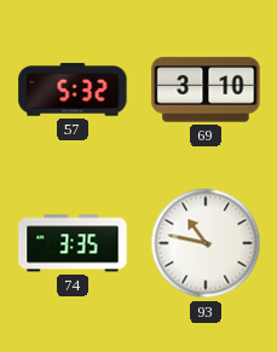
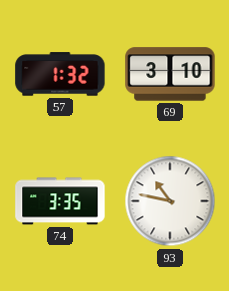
57: 5:32 -> 1:32
